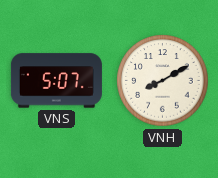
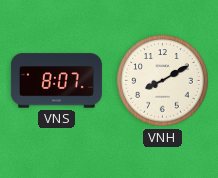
VNS: 5:07 -> 8:07
